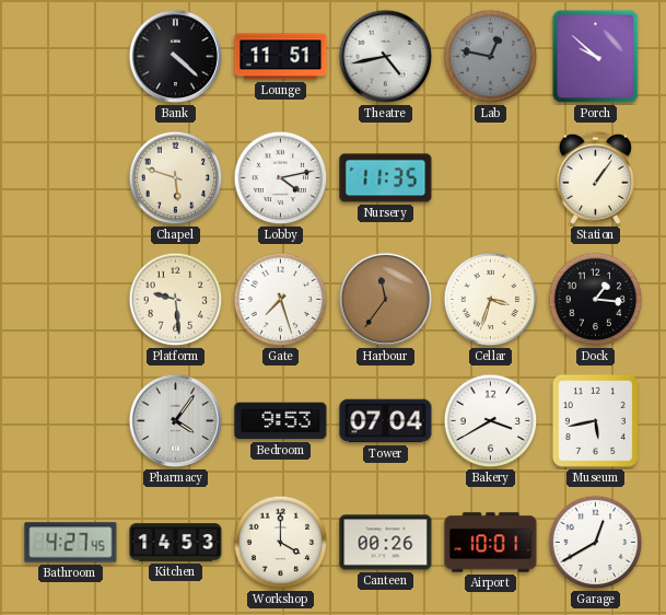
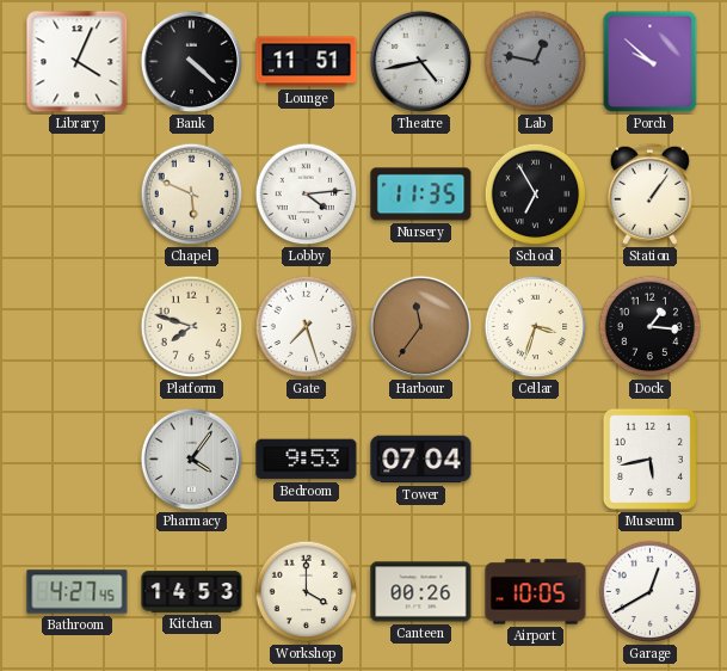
Library: none -> 4:04
Chapel: 5:48 -> 5:49
Lobby: 4:13 -> 4:14
School: none -> 6:55
Platform: 9:29 -> 7:48
Bakery: 3:40 -> none
Airport: 10:01 -> 10:05
